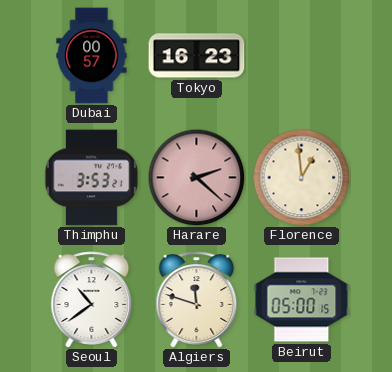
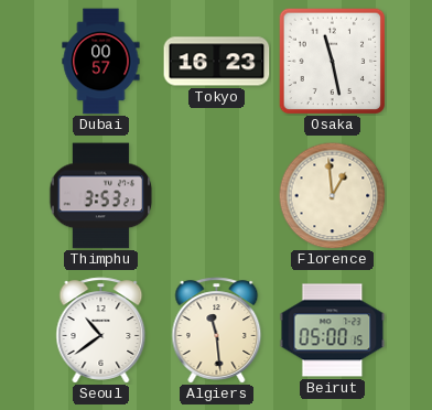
Osaka: none -> 11:28
Harare: 2:22 -> none
Algiers: 11:48 -> 11:29
